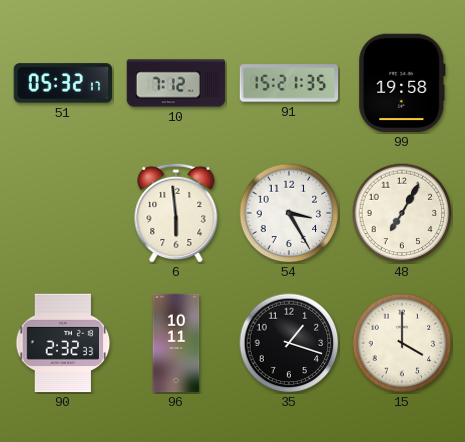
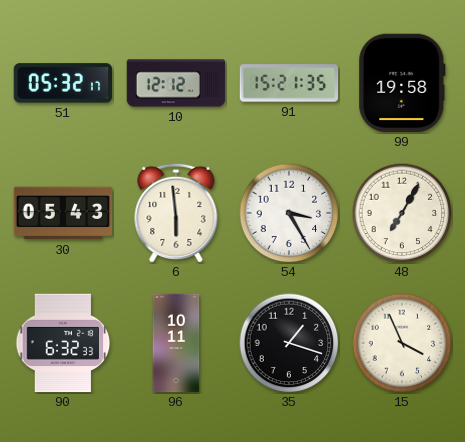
10: 7:12 -> 12:12
30: none -> 05:43
90: 2:32 -> 6:32
15: 4:00 -> 3:56
